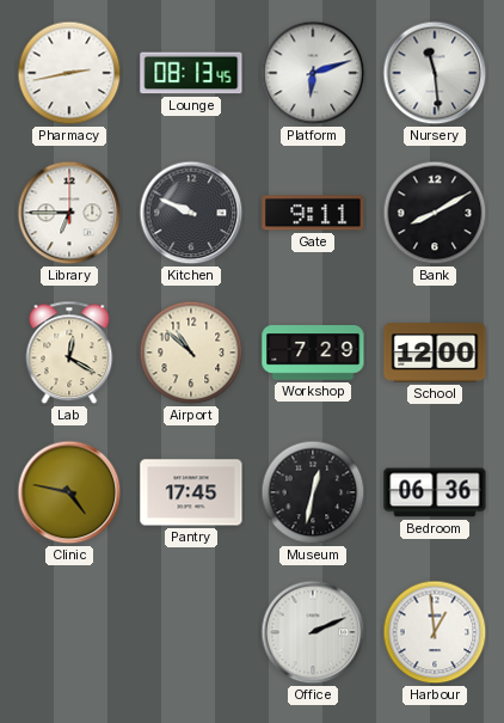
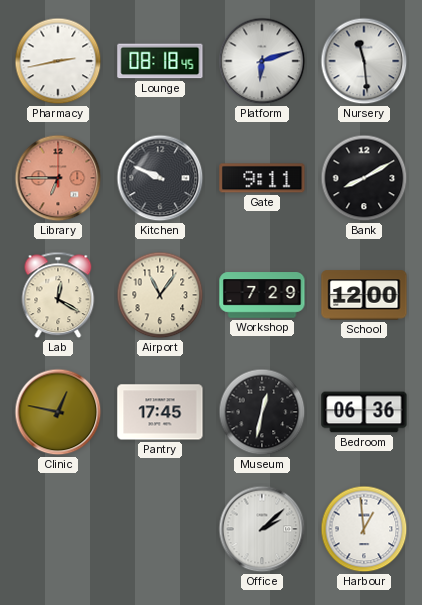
Lounge: 08:13 -> 08:18
Library dial: white -> salmon
Airport: 10:52 -> 11:06
Clinic: 4:47 -> 12:47
Office: 2:11 -> 2:08
